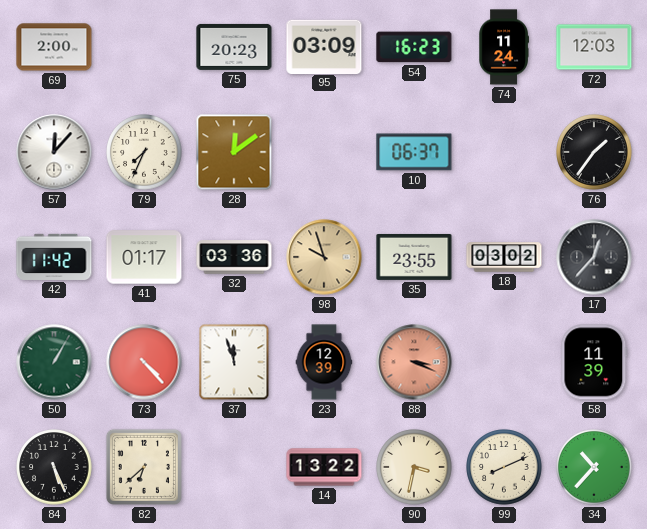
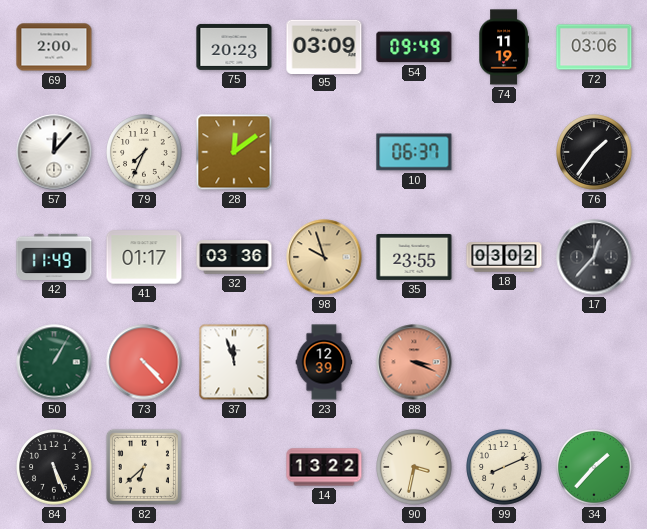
54: 16:23 -> 09:49
74: 11:24 -> 11:19
72: 12:03 -> 03:06
42: 11:42 -> 11:49
58: 11:39 -> none
34: 10:37 -> 1:37
